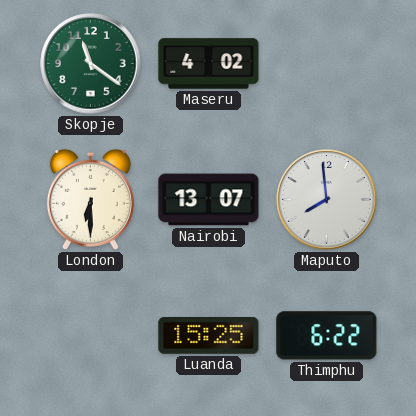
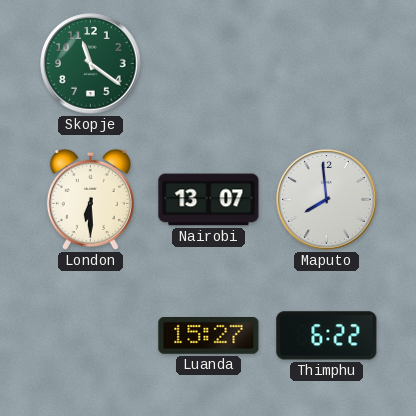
Maseru: 4:02 -> none
Luanda: 15:25 -> 15:27
